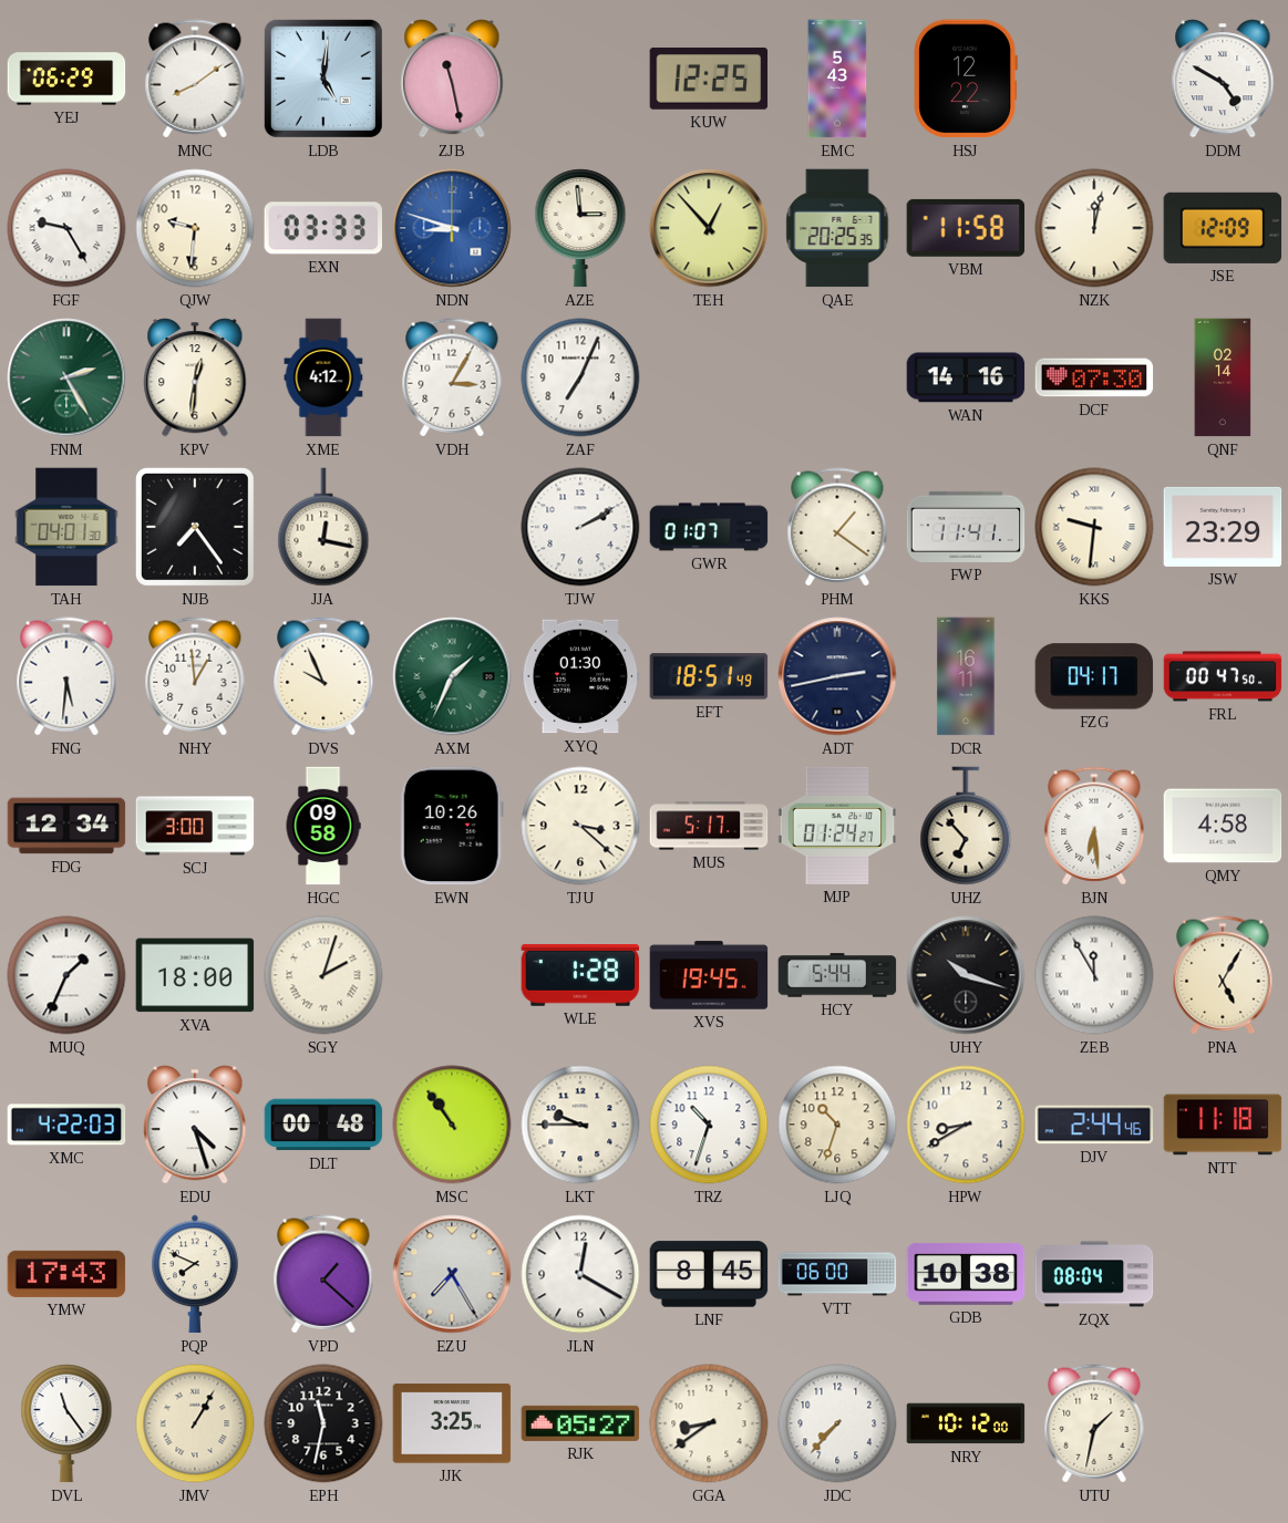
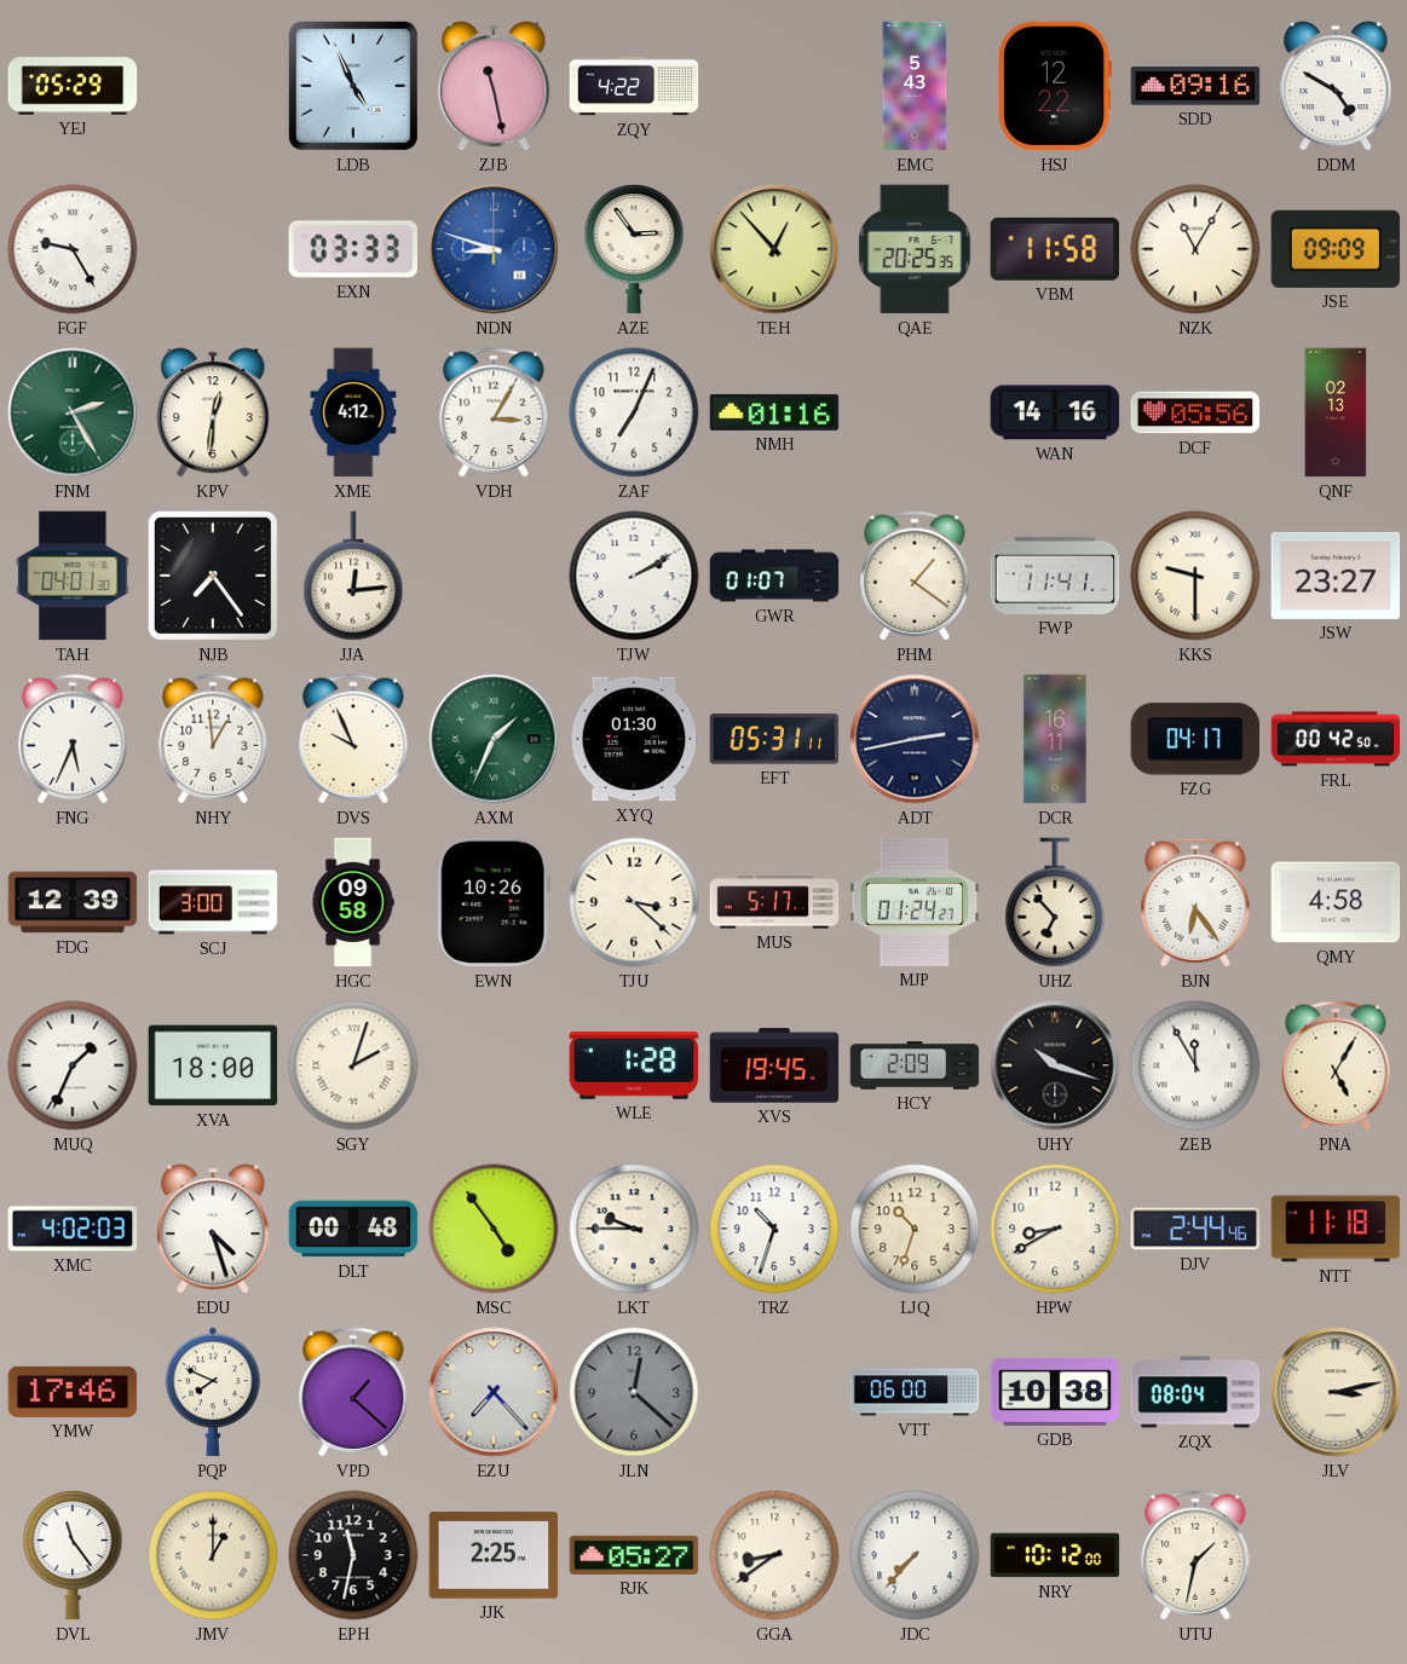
YEJ: 06:29 -> 05:29
MNC: 8:09 -> none
LDB: 5:01 -> 4:56
ZQY: none -> 4:22
KUW: 12:25 -> none
SDD: none -> 09:16
QJW: 9:31 -> none
AZE: 2:59 -> 2:54
NZK: 12:02 -> 11:05
JSE: 12:09 -> 09:09
NMH: none -> 01:16
DCF: 07:30 -> 05:56
QNF: 02:14 -> 02:13
JJA: 12:17 -> 12:14
KKS: 9:31 -> 9:30
JSW: 23:29 -> 23:27
FNG: 5:31 -> 5:34
EFT: 18:51 -> 05:31
FRL: 00:47 -> 00:42
FDG: 12:34 -> 12:39
BJN: 6:29 -> 6:24
HCY: 5:44 -> 2:09
XMC: 4:22 -> 4:02
MSC: 10:54 -> 4:54
YMW: 17:43 -> 17:46
EZU: 7:25 -> 7:23
JLN: 12:20 -> 12:22
JLN dial: white -> grey
LNF: 8:45 -> none
JLV: none -> 3:13
JMV: 1:05 -> 1:00
JJK: 3:25 -> 2:25
